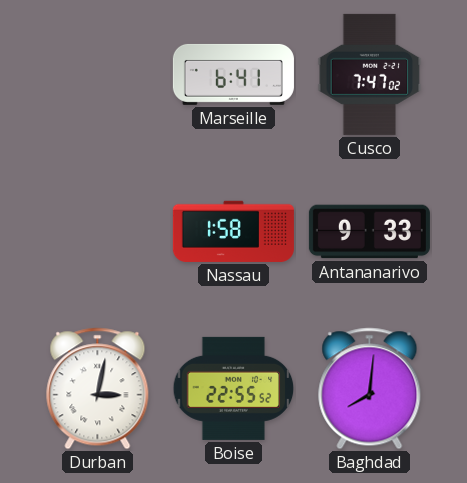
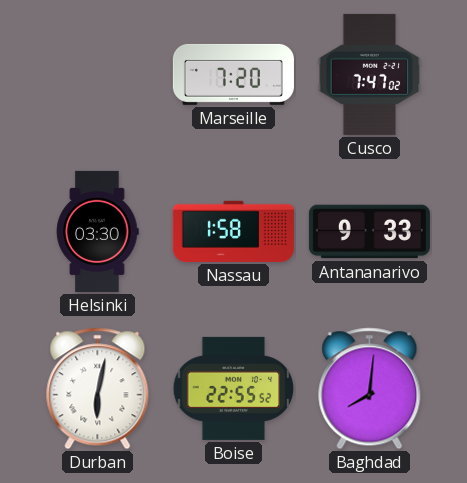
Marseille: 6:41 -> 7:20
Helsinki: none -> 03:30
Durban: 3:02 -> 6:02
